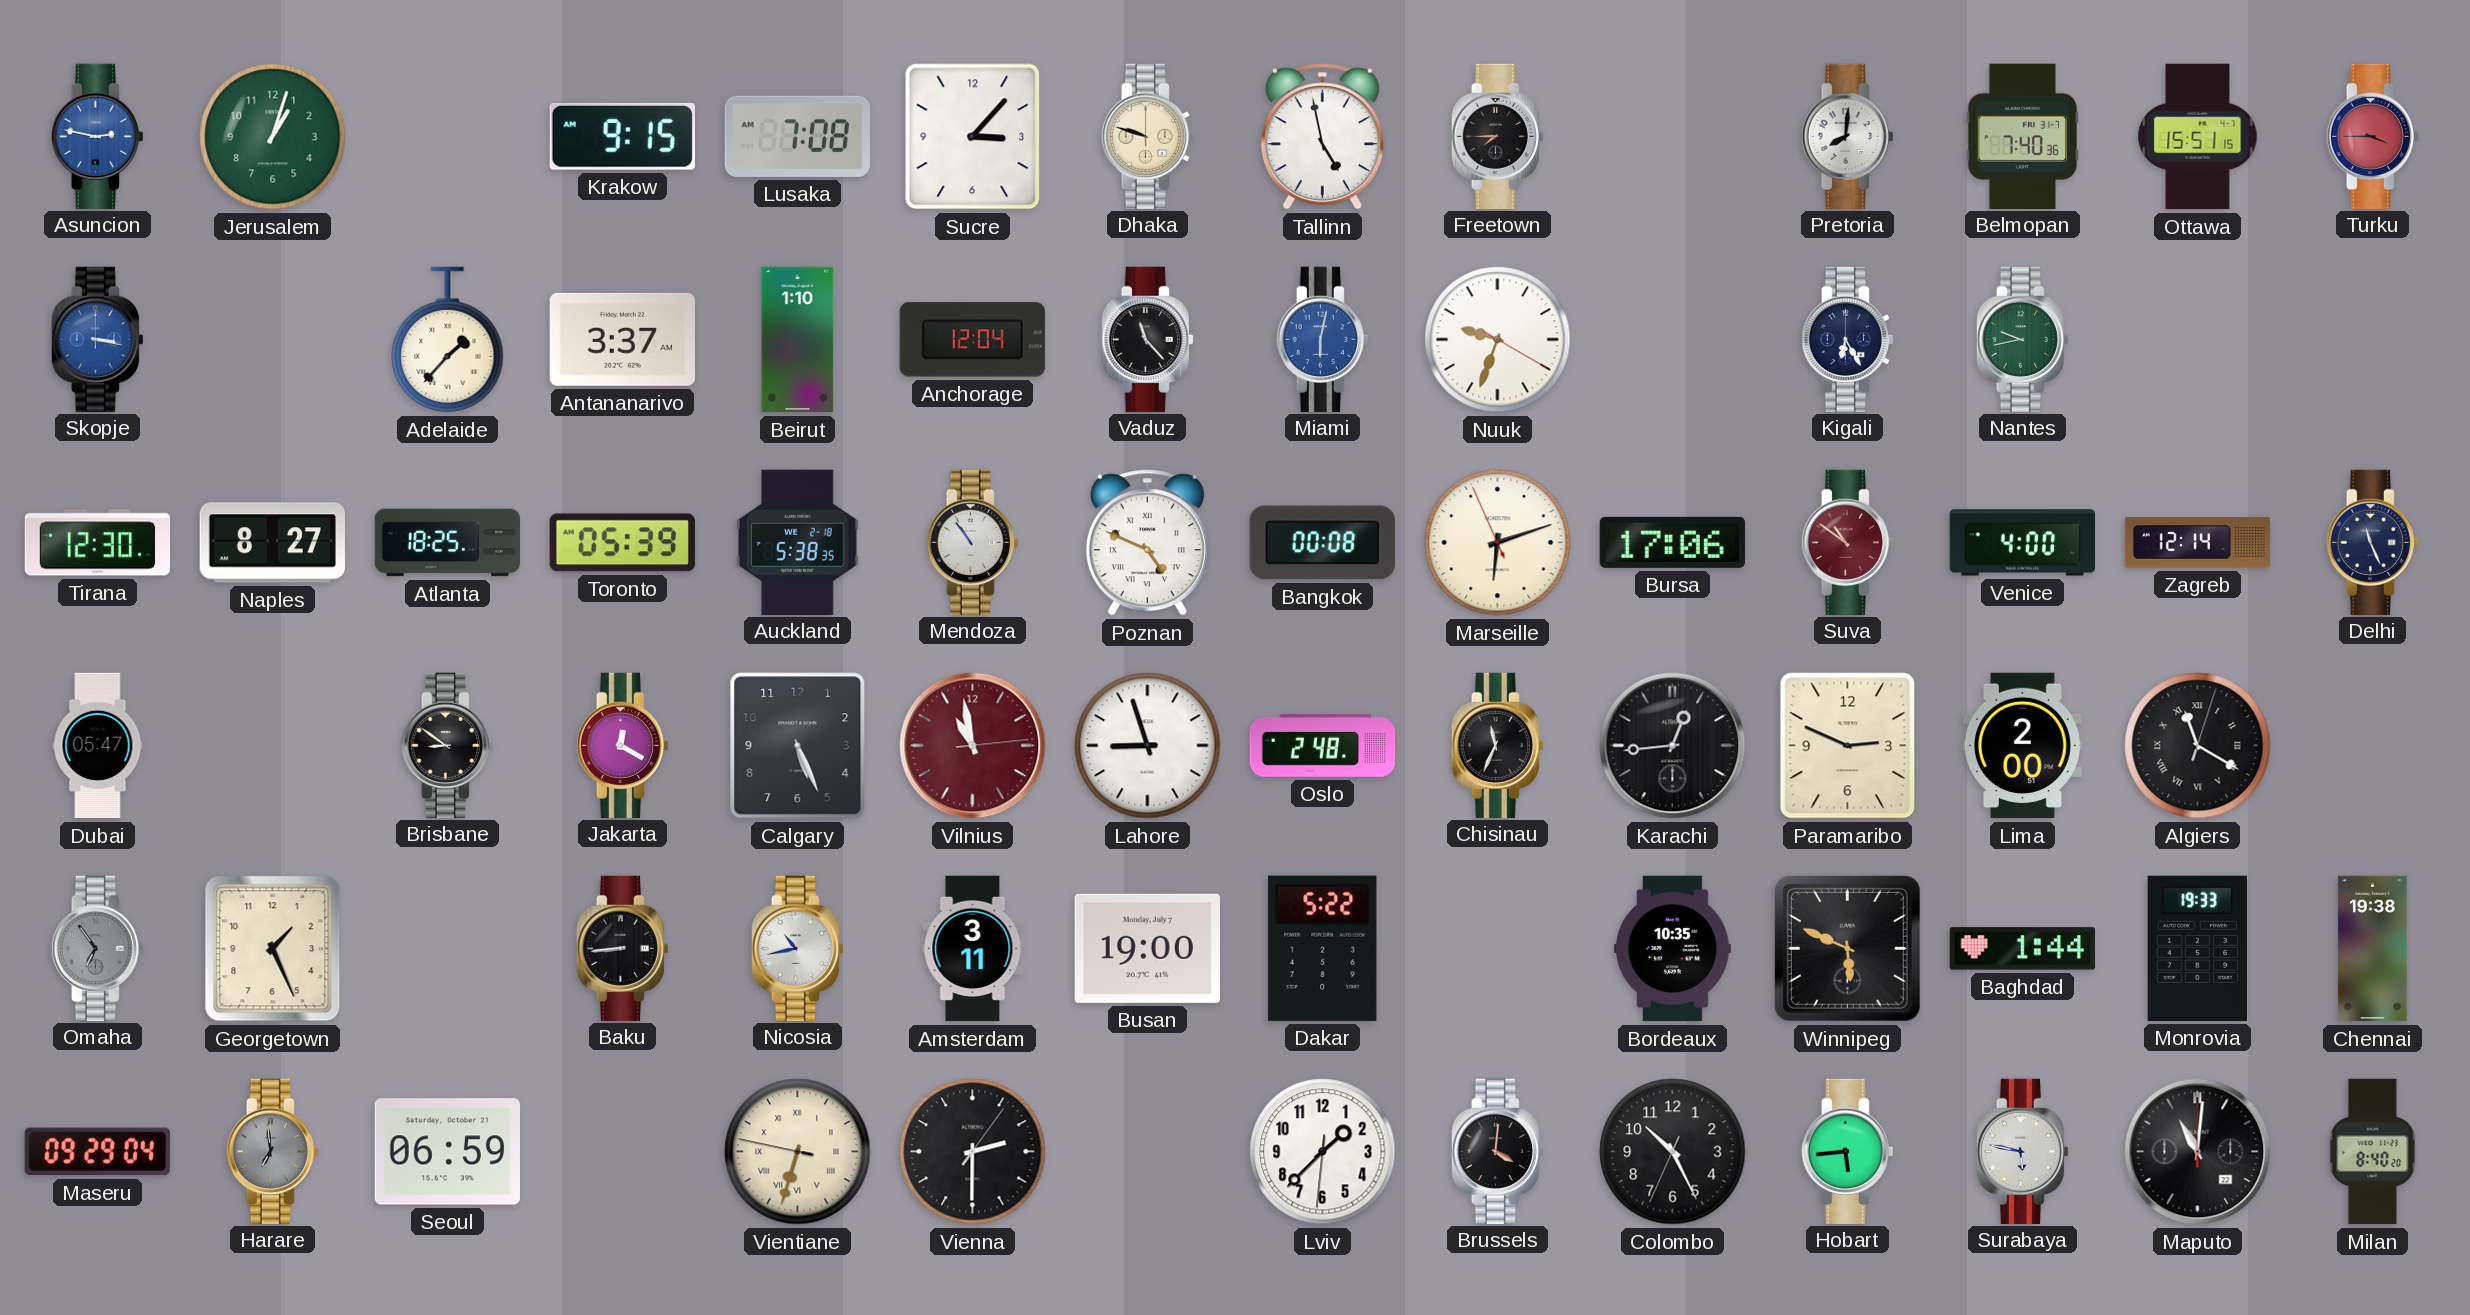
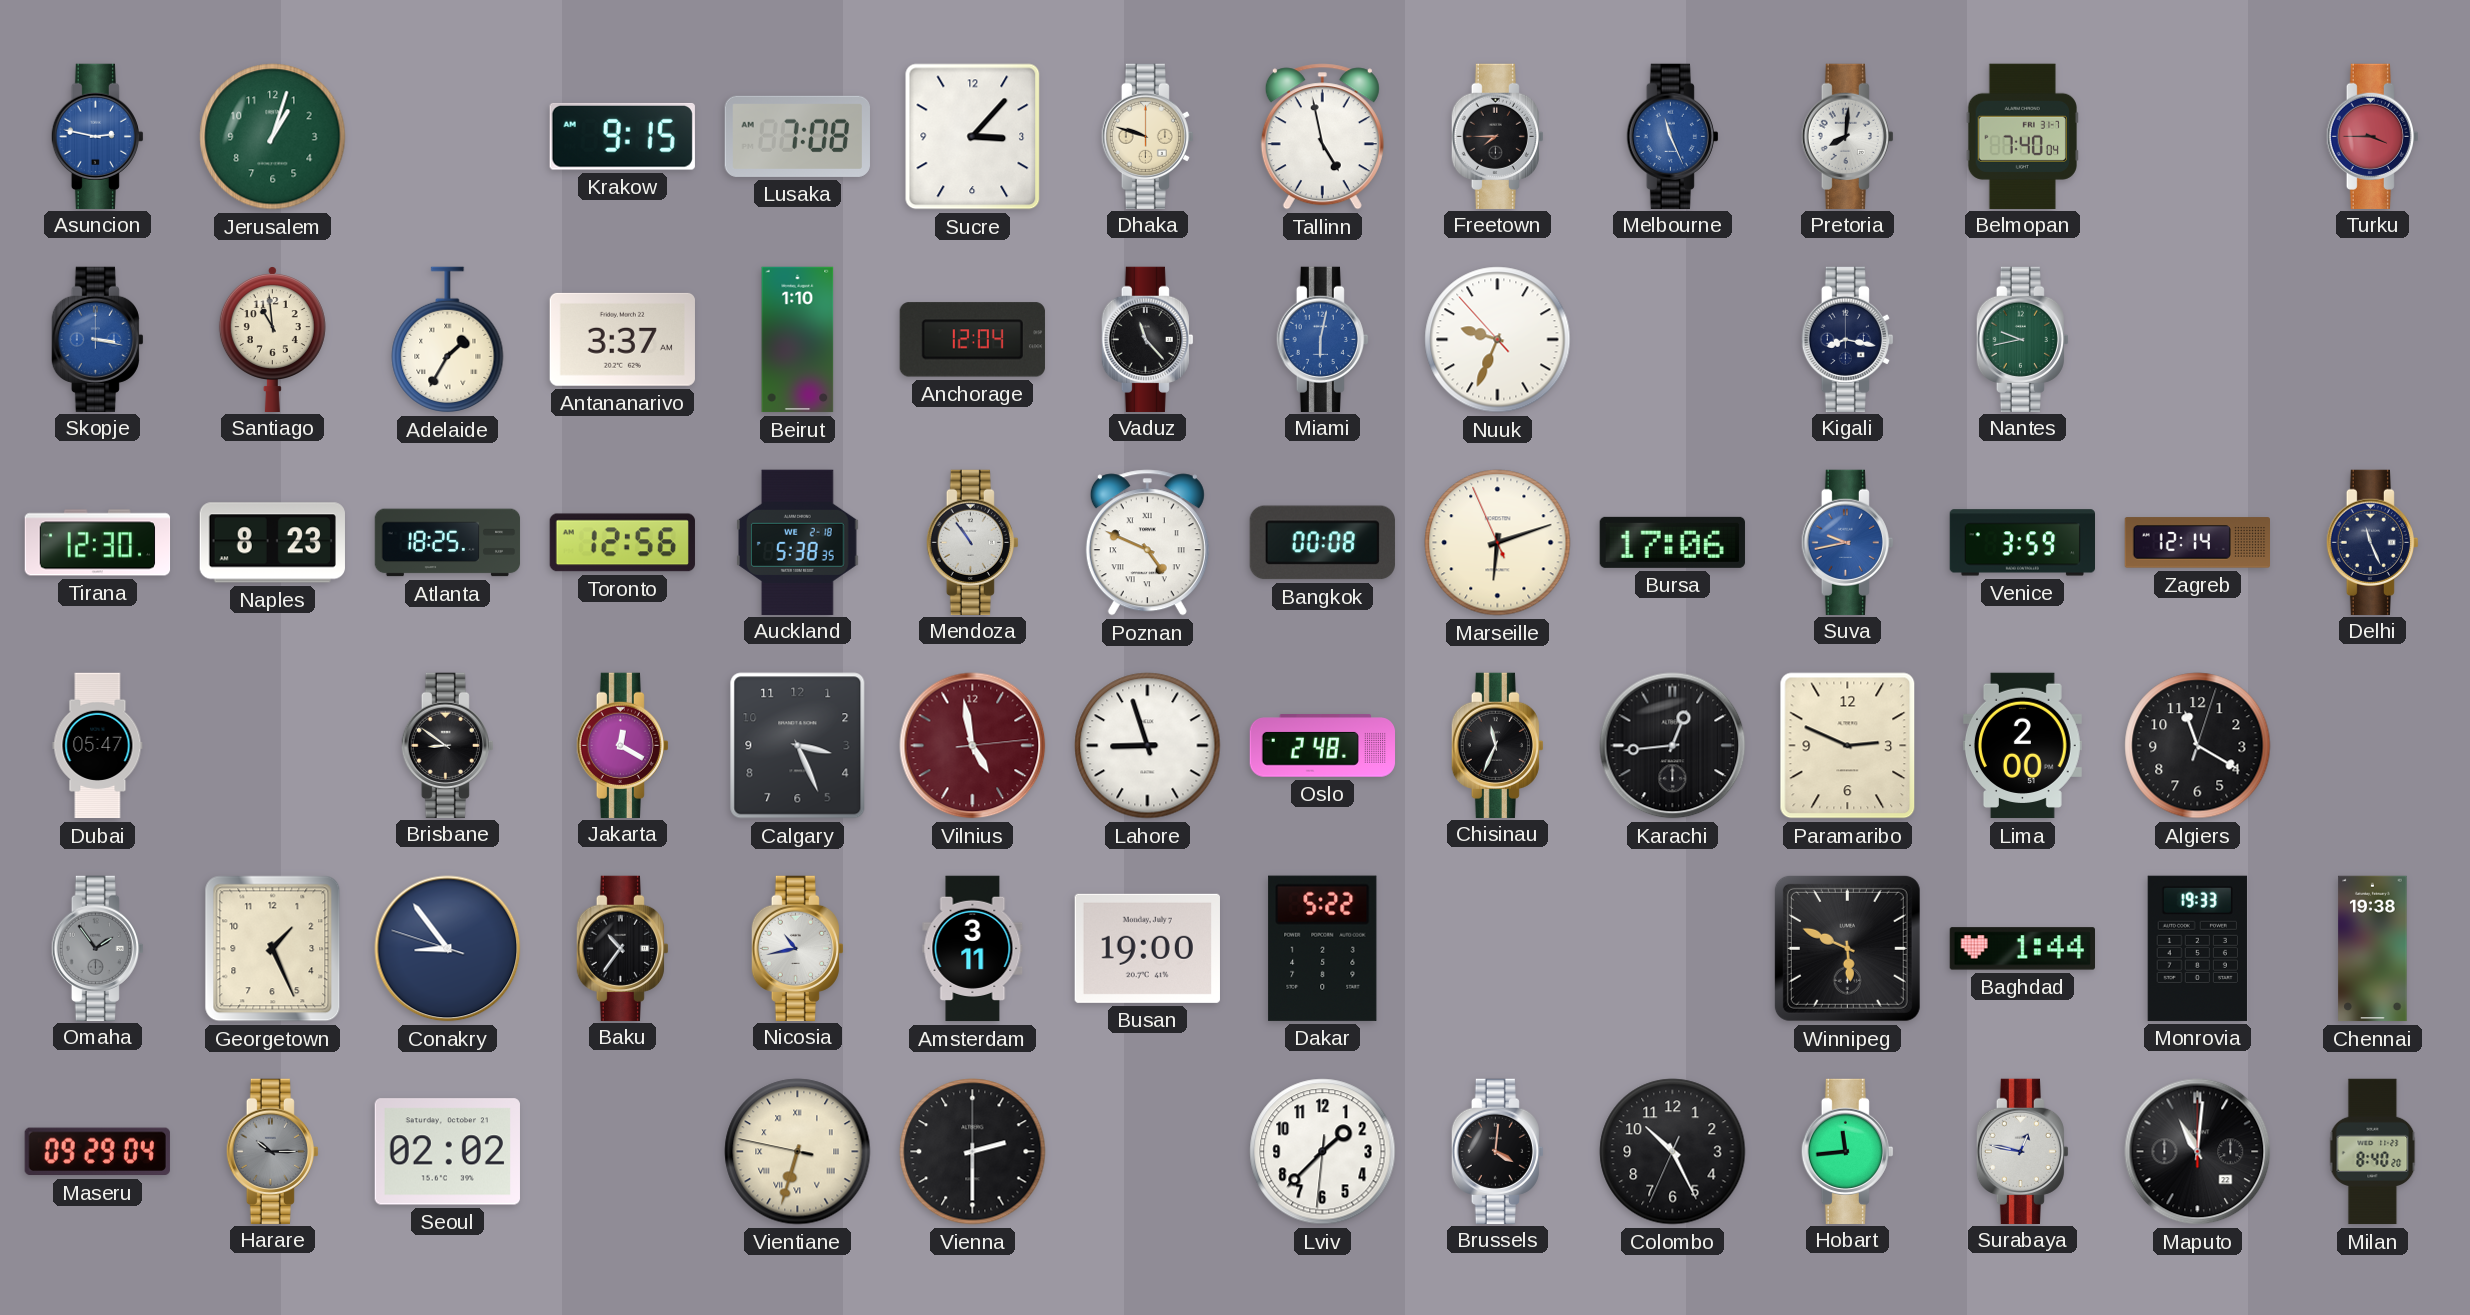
Melbourne: none -> 11:26
Belmopan: 7:40:36 -> 7:40:04
Ottawa: 15:51 -> none
Santiago: none -> 10:59
Adelaide: 1:37 -> 1:35
Nuuk: 9:33:20 -> 9:33:53
Kigali: 6:25 -> 8:17
Naples: 8:27 -> 8:23
Toronto: 05:39 -> 12:56
Suva: 10:51 -> 9:43
Suva dial: burgundy -> blue
Venice: 4:00 -> 3:59
Calgary: 5:26 -> 3:26
Vilnius: 10:58 -> 4:58
Algiers numerals: Roman -> Arabic
Omaha: 6:54 -> 1:54
Conakry: none -> 8:53
Baku: 8:44 -> 10:36
Bordeaux: 10:35 -> none
Harare: 6:59 -> 10:15
Seoul: 06:59 -> 02:02
Vienna: 2:30:06 -> 2:30:00
Hobart: 5:44 -> 11:44
Surabaya: 5:47 -> 12:47
